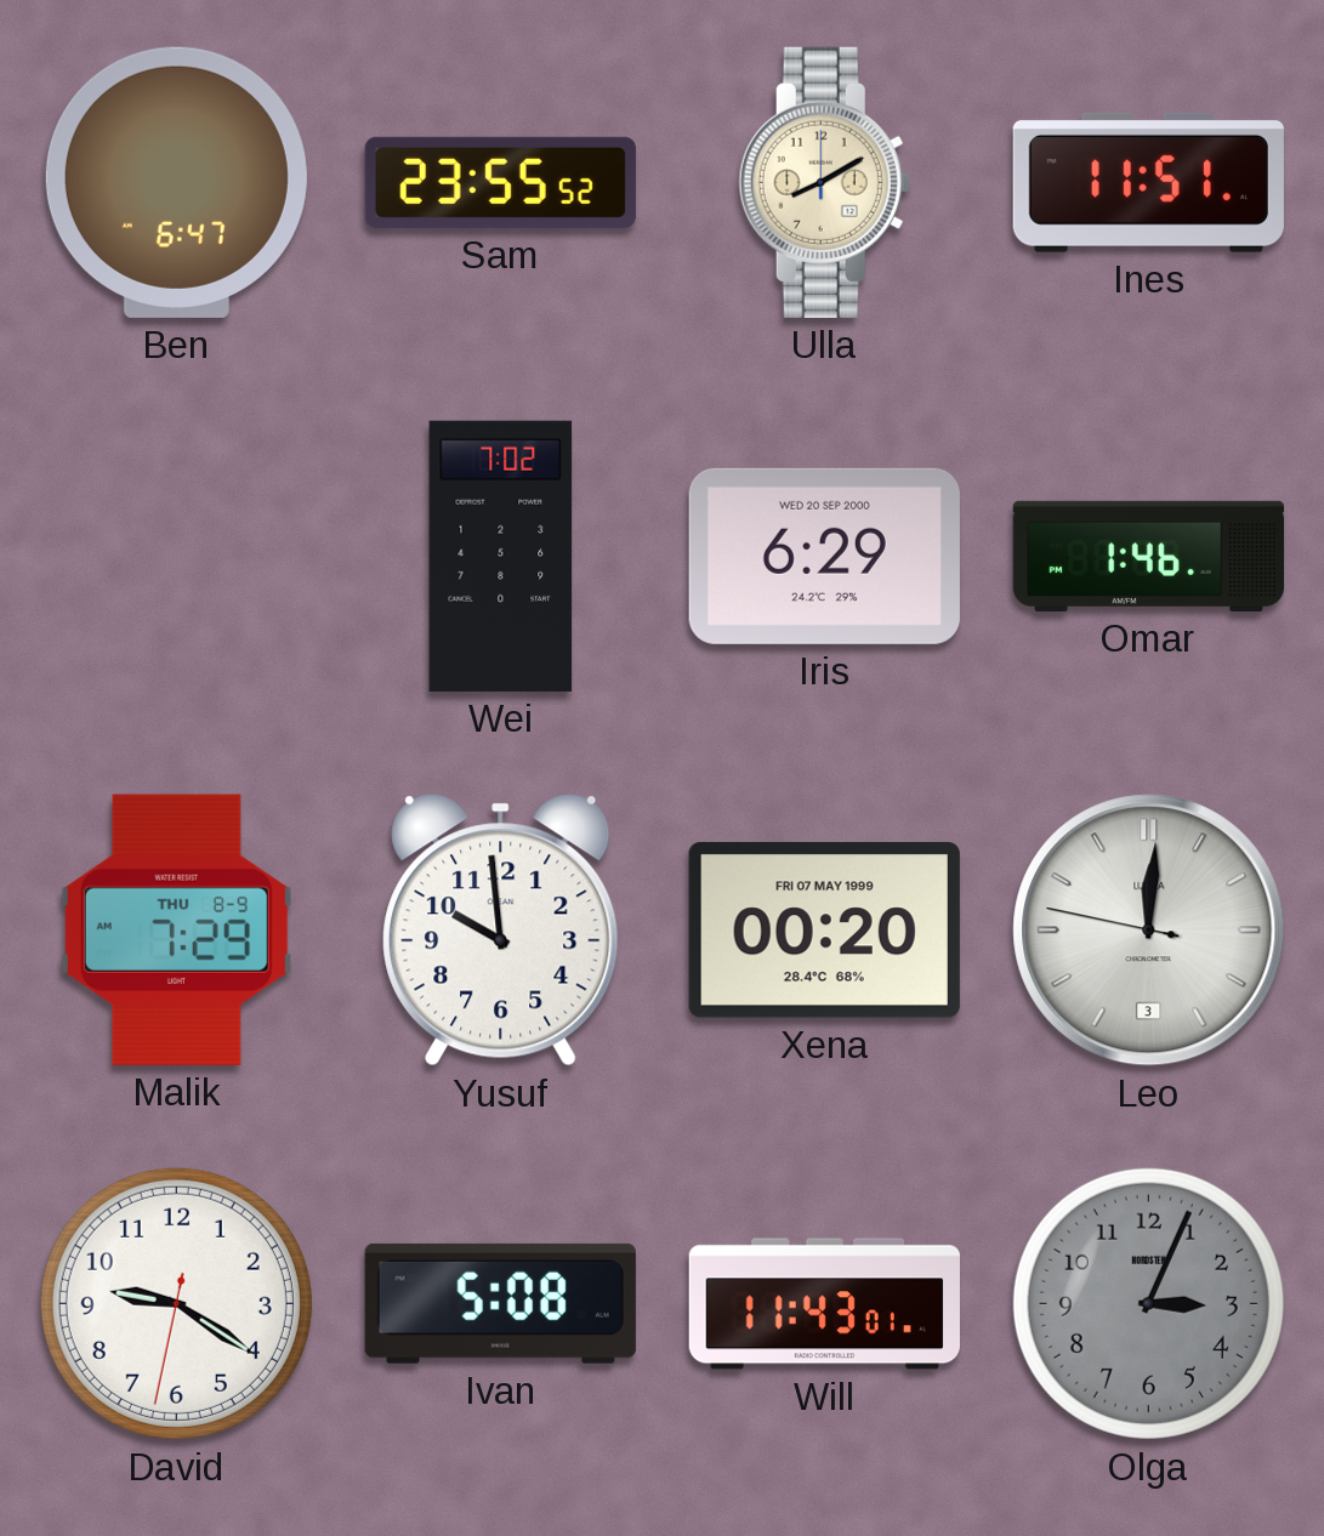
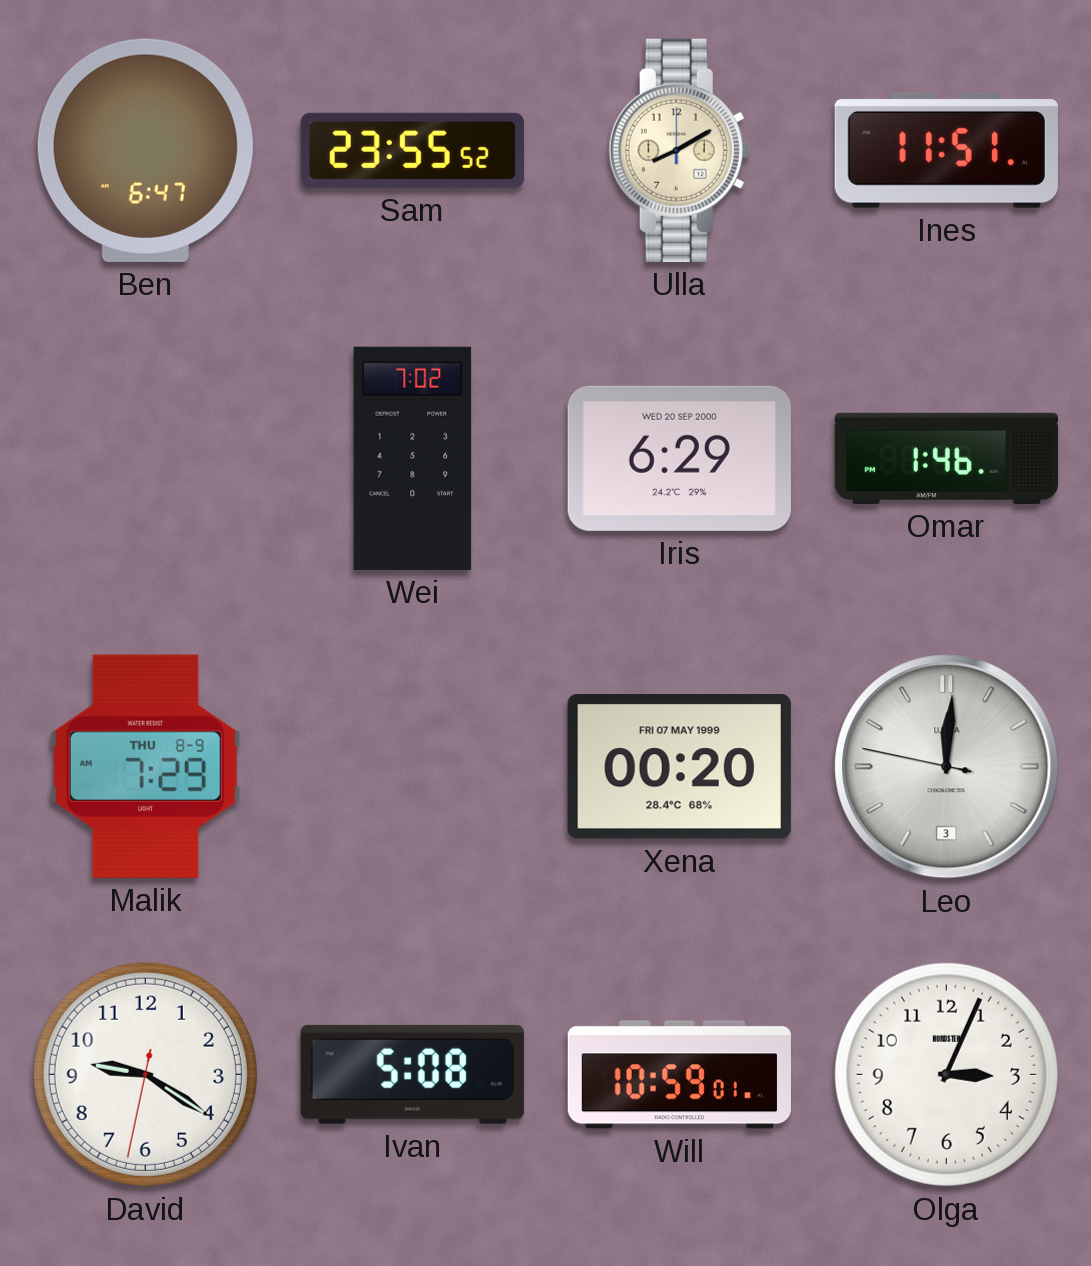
Yusuf: 9:59 -> none
Will: 11:43 -> 10:59
Olga dial: grey -> white
